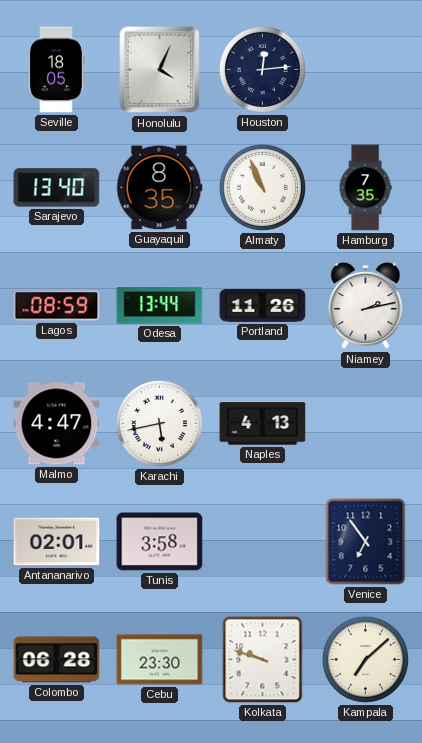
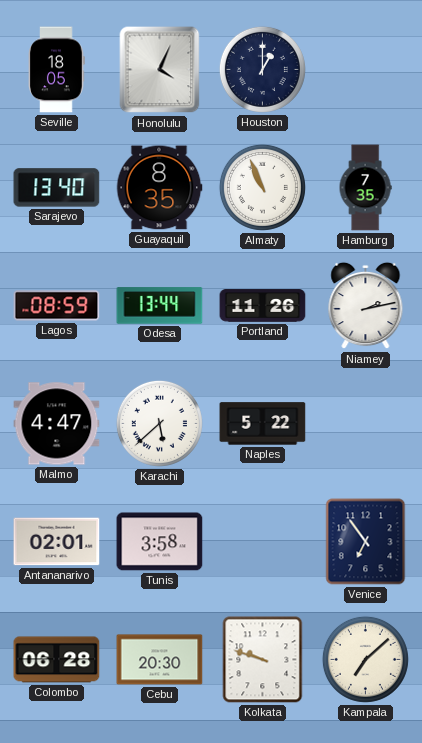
Houston: 12:14 -> 1:00
Karachi: 5:43 -> 5:38
Naples: 4:13 -> 5:22
Cebu: 23:30 -> 20:30
